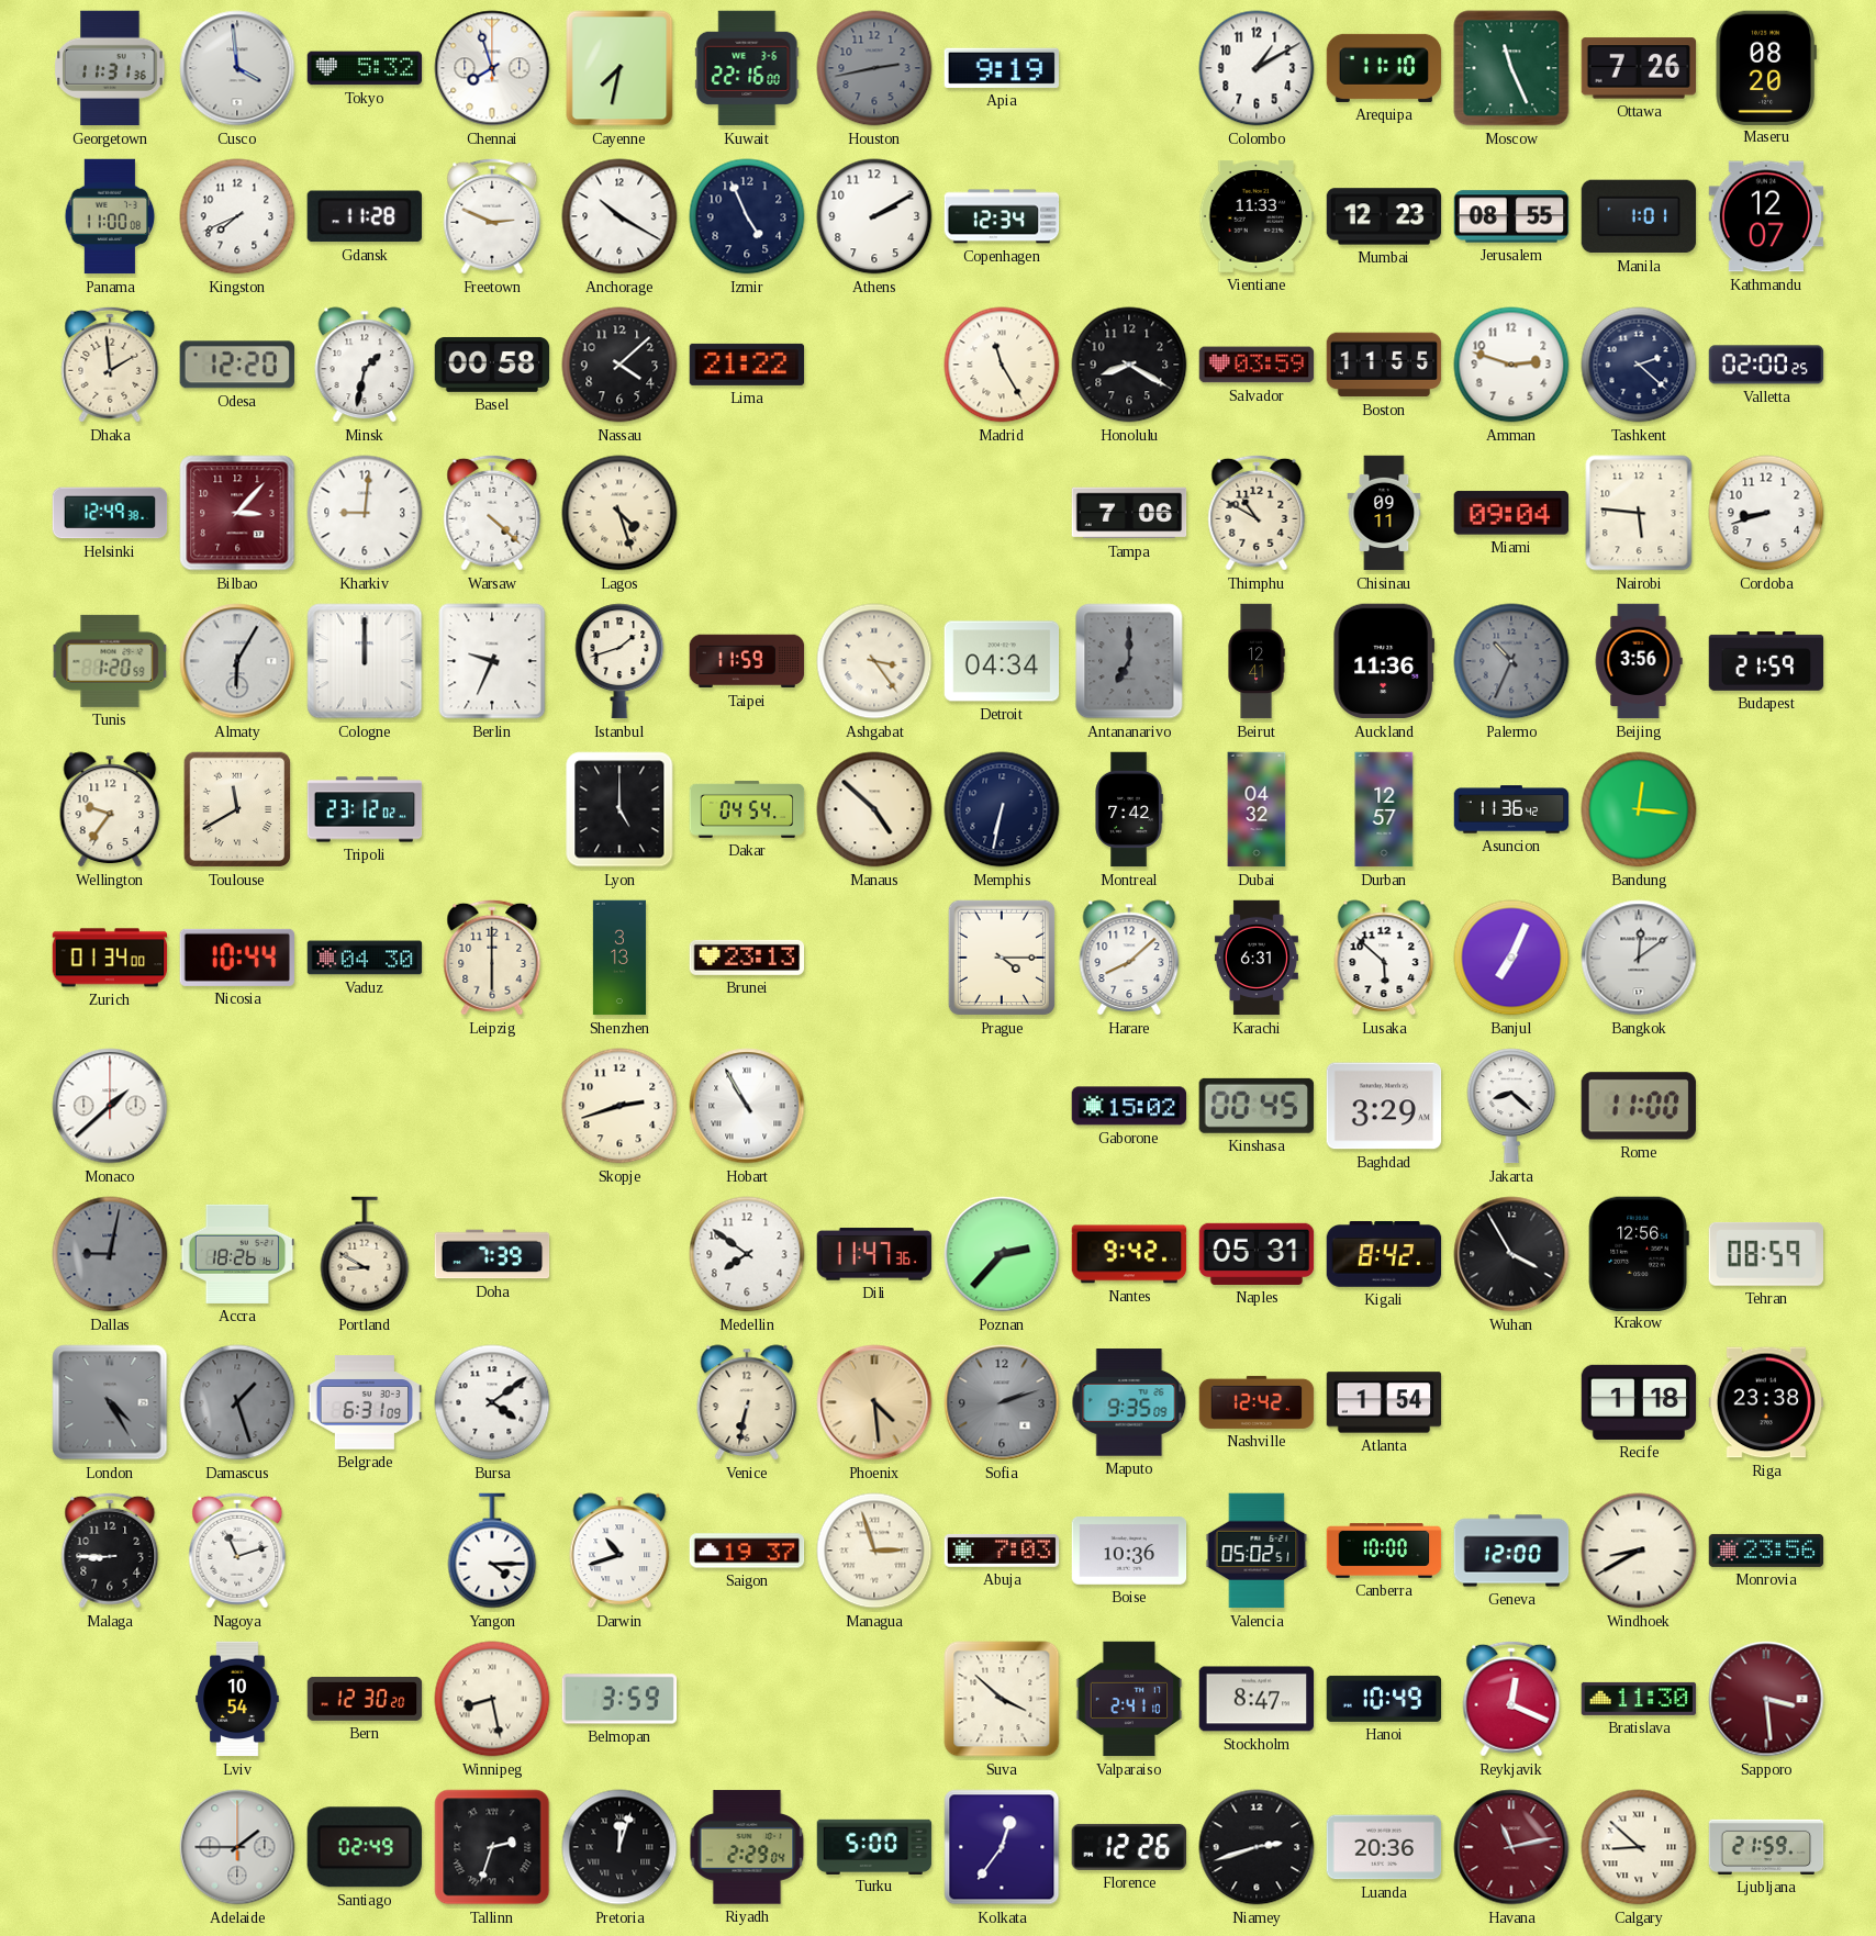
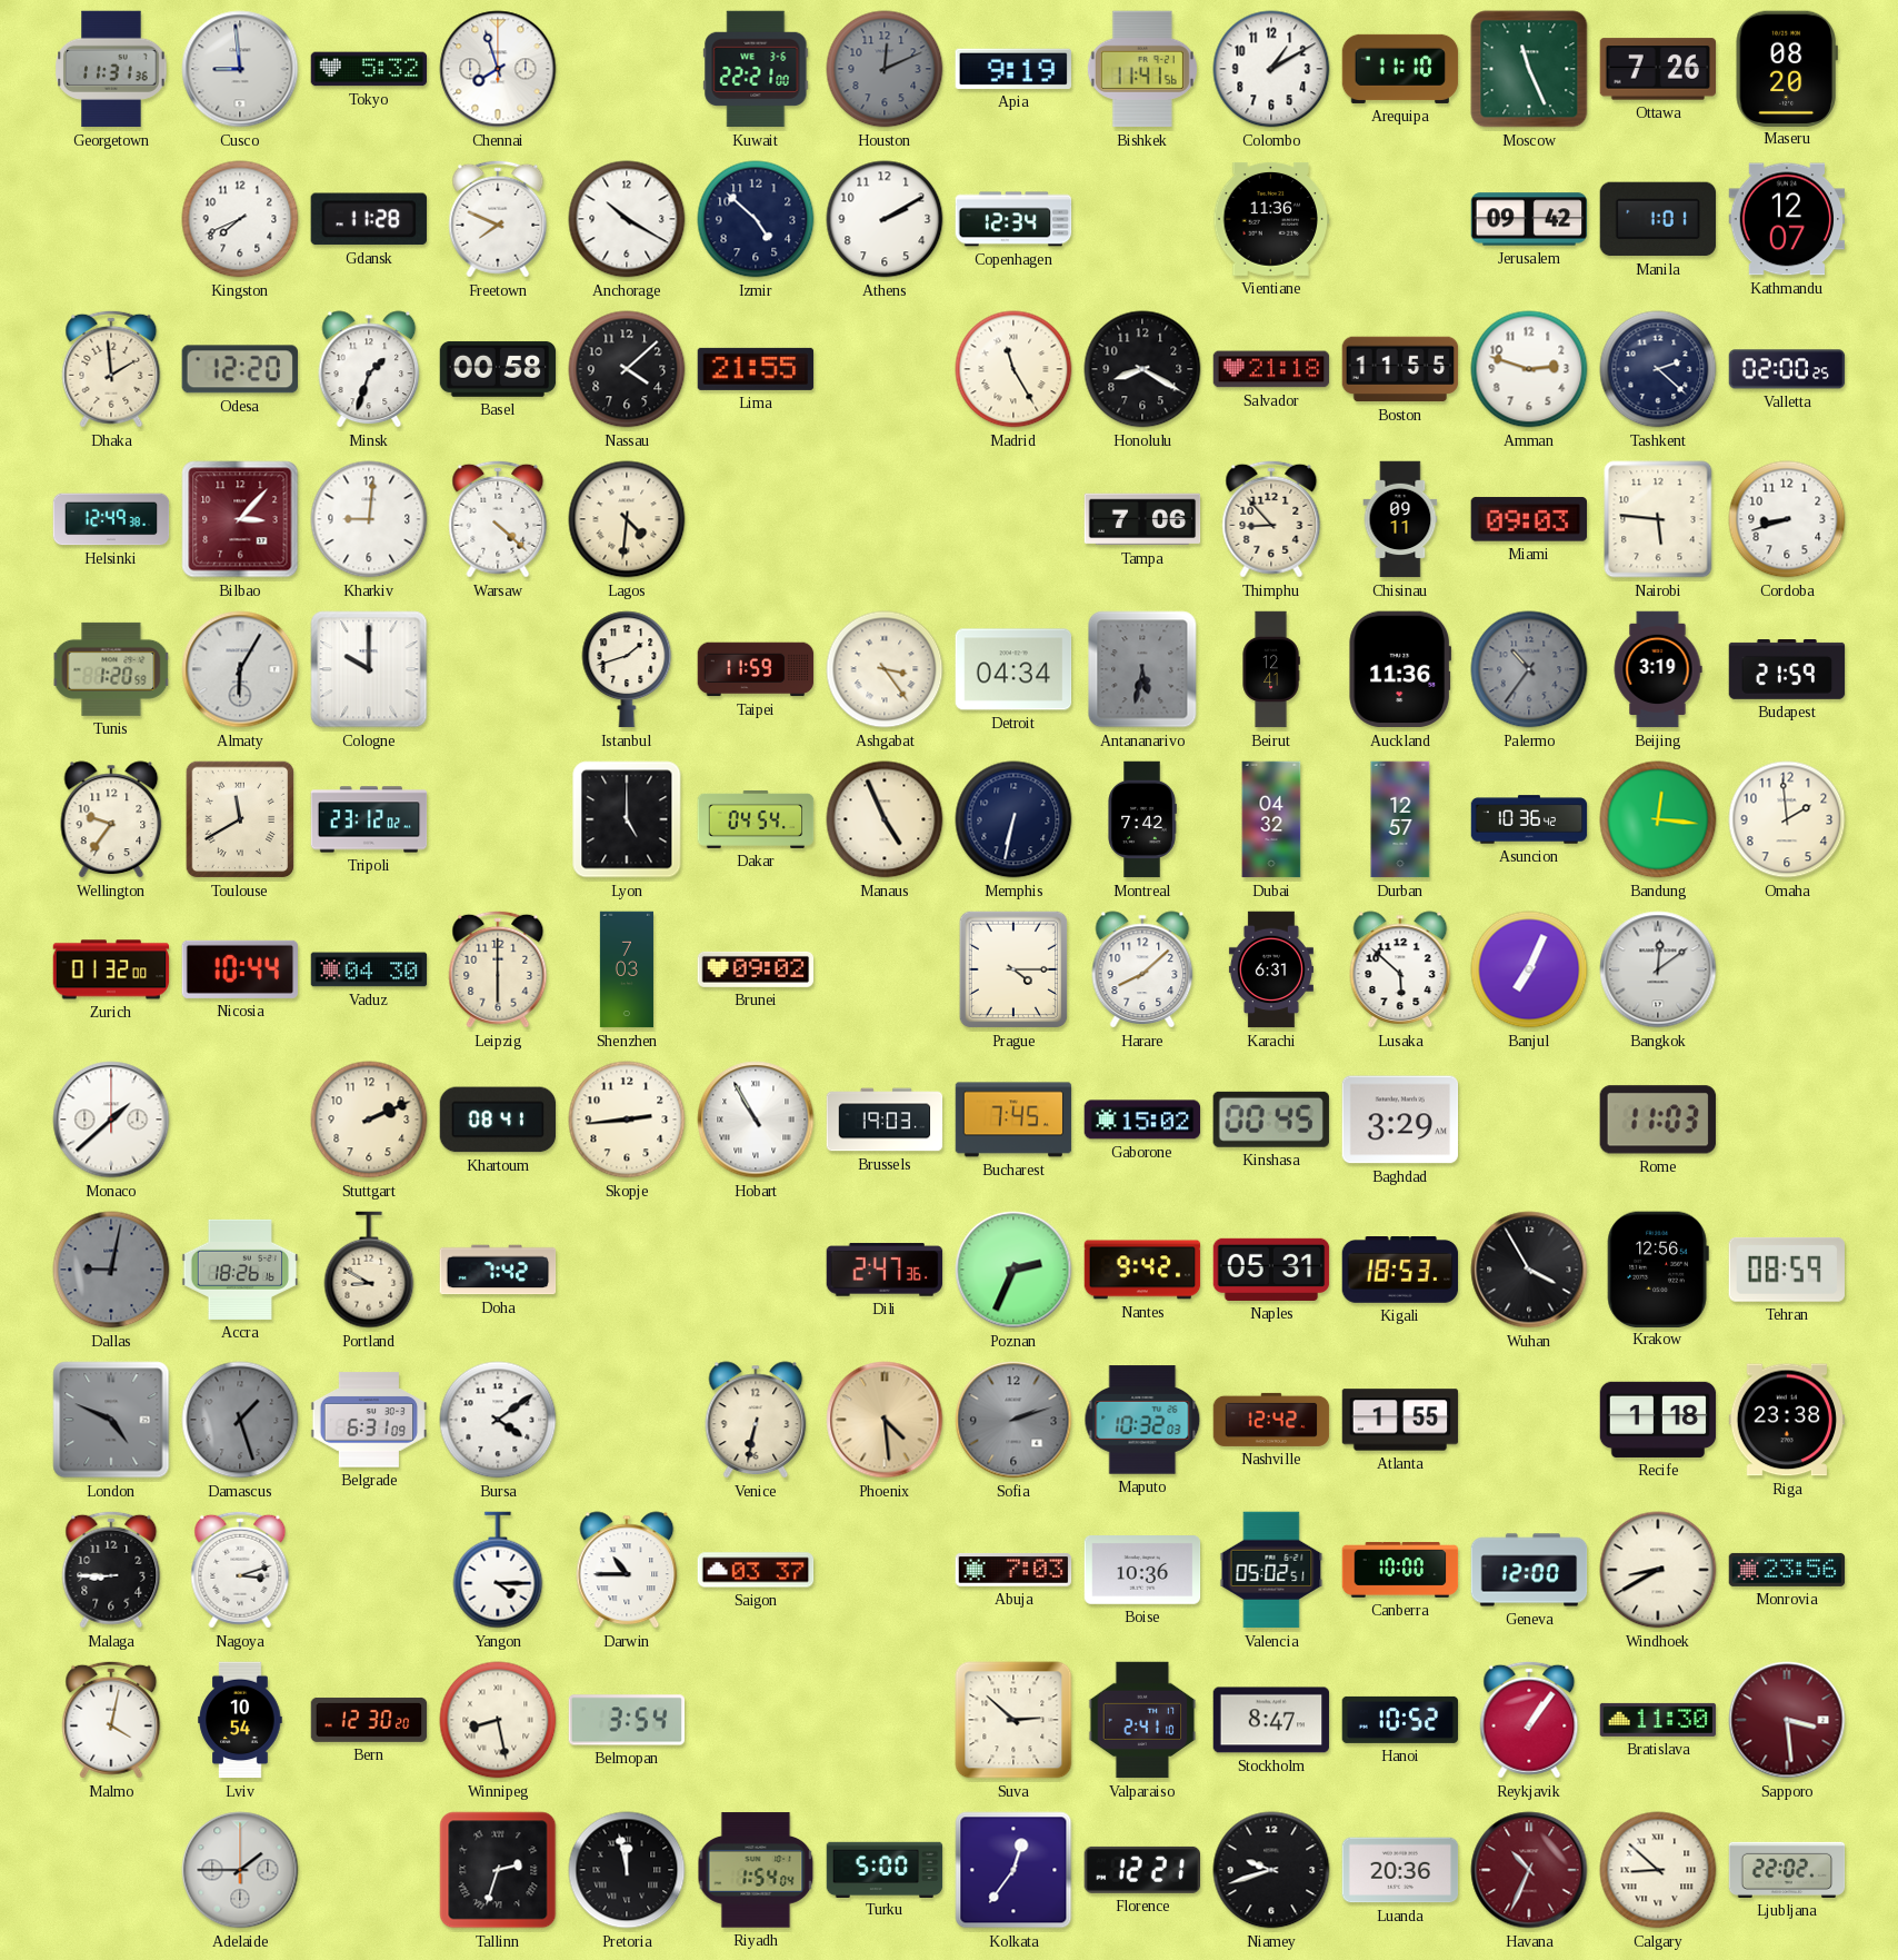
Cusco: 3:59 -> 8:59
Cayenne: 7:32 -> none
Kuwait: 22:16 -> 22:21
Houston: 2:43 -> 12:11
Bishkek: none -> 11:41
Panama: 11:00 -> none
Freetown: 2:49 -> 7:49
Izmir: 4:56 -> 4:52
Vientiane: 11:33 -> 11:36
Mumbai: 12:23 -> none
Jerusalem: 08:55 -> 09:42
Minsk: 1:32 -> 1:33
Lima: 21:22 -> 21:55
Salvador: 03:59 -> 21:18
Lagos: 4:27 -> 4:31
Thimphu: 10:50 -> 8:53
Miami: 09:04 -> 09:03
Cologne: 12:00 -> 10:00
Berlin: 9:34 -> none
Antananarivo: 7:00 -> 5:32
Palermo: 10:34 -> 10:36
Beijing: 3:56 -> 3:19
Manaus: 4:52 -> 4:56
Asuncion: 11:36 -> 10:36
Omaha: none -> 1:59
Zurich: 01:34 -> 01:32
Shenzhen: 3:13 -> 7:03
Brunei: 23:13 -> 09:02
Stuttgart: none -> 2:11
Khartoum: none -> 08:41
Skopje: 2:42 -> 2:44
Brussels: none -> 19:03
Bucharest: none -> 7:45
Jakarta: 8:22 -> none
Rome: 11:00 -> 11:03
Doha: 7:39 -> 7:42
Medellin: 7:51 -> none
Dili: 11:47 -> 2:47
Poznan: 2:37 -> 2:34
Kigali: 8:42 -> 18:53
London: 4:25 -> 4:49
Maputo: 9:35 -> 10:32
Atlanta: 1:54 -> 1:55
Nagoya: 11:12 -> 3:12
Darwin: 10:42 -> 10:45
Saigon: 19:37 -> 03:37
Managua: 2:57 -> none
Malmo: none -> 4:02
Belmopan: 3:59 -> 3:54
Suva: 3:52 -> 2:52
Hanoi: 10:49 -> 10:52
Reykjavik: 12:19 -> 1:06
Santiago: 02:49 -> none
Pretoria: 12:03 -> 11:58
Riyadh: 2:29 -> 1:54
Florence: 12:26 -> 12:21
Niamey: 2:42 -> 9:42
Havana: 11:13 -> 10:34
Ljubljana: 21:59 -> 22:02
